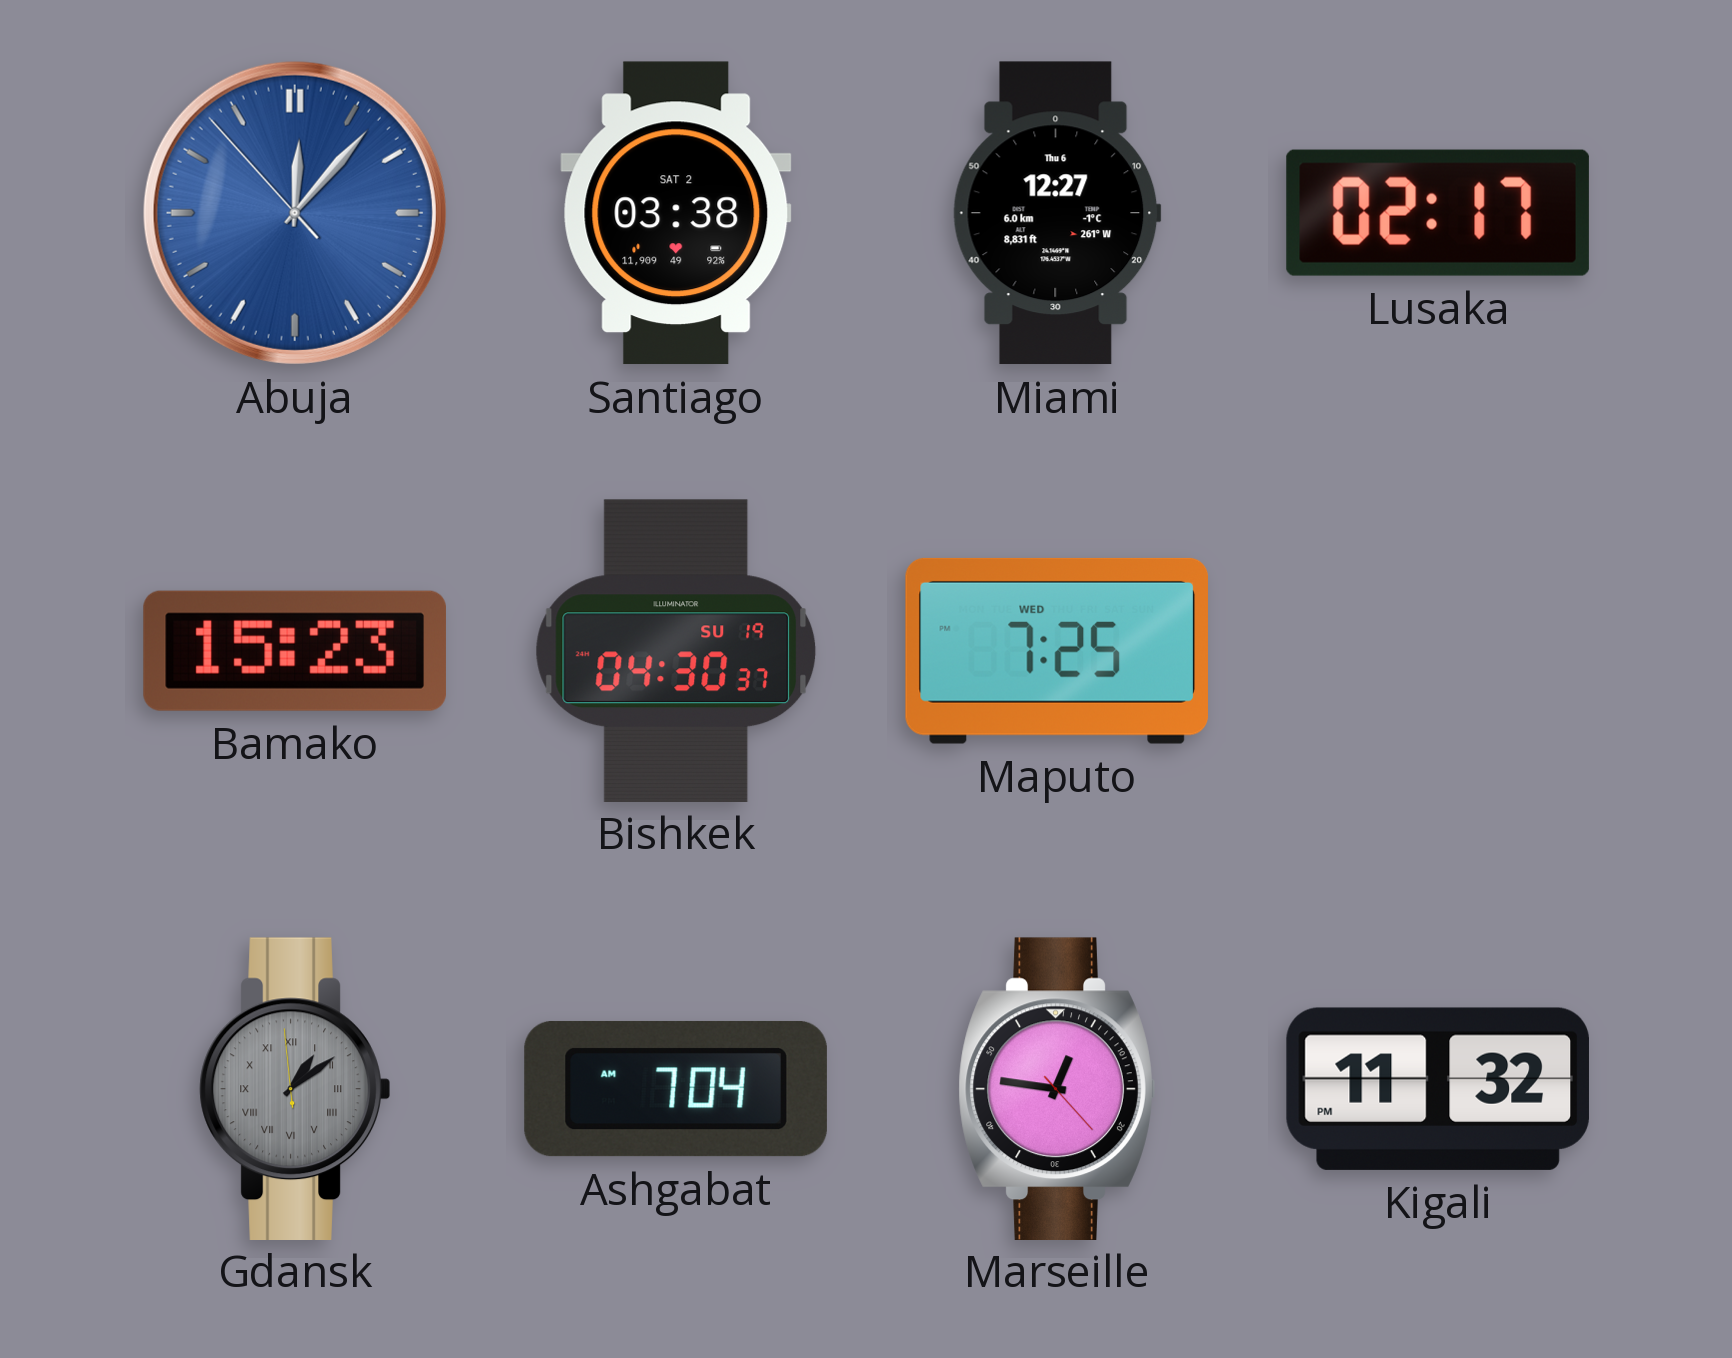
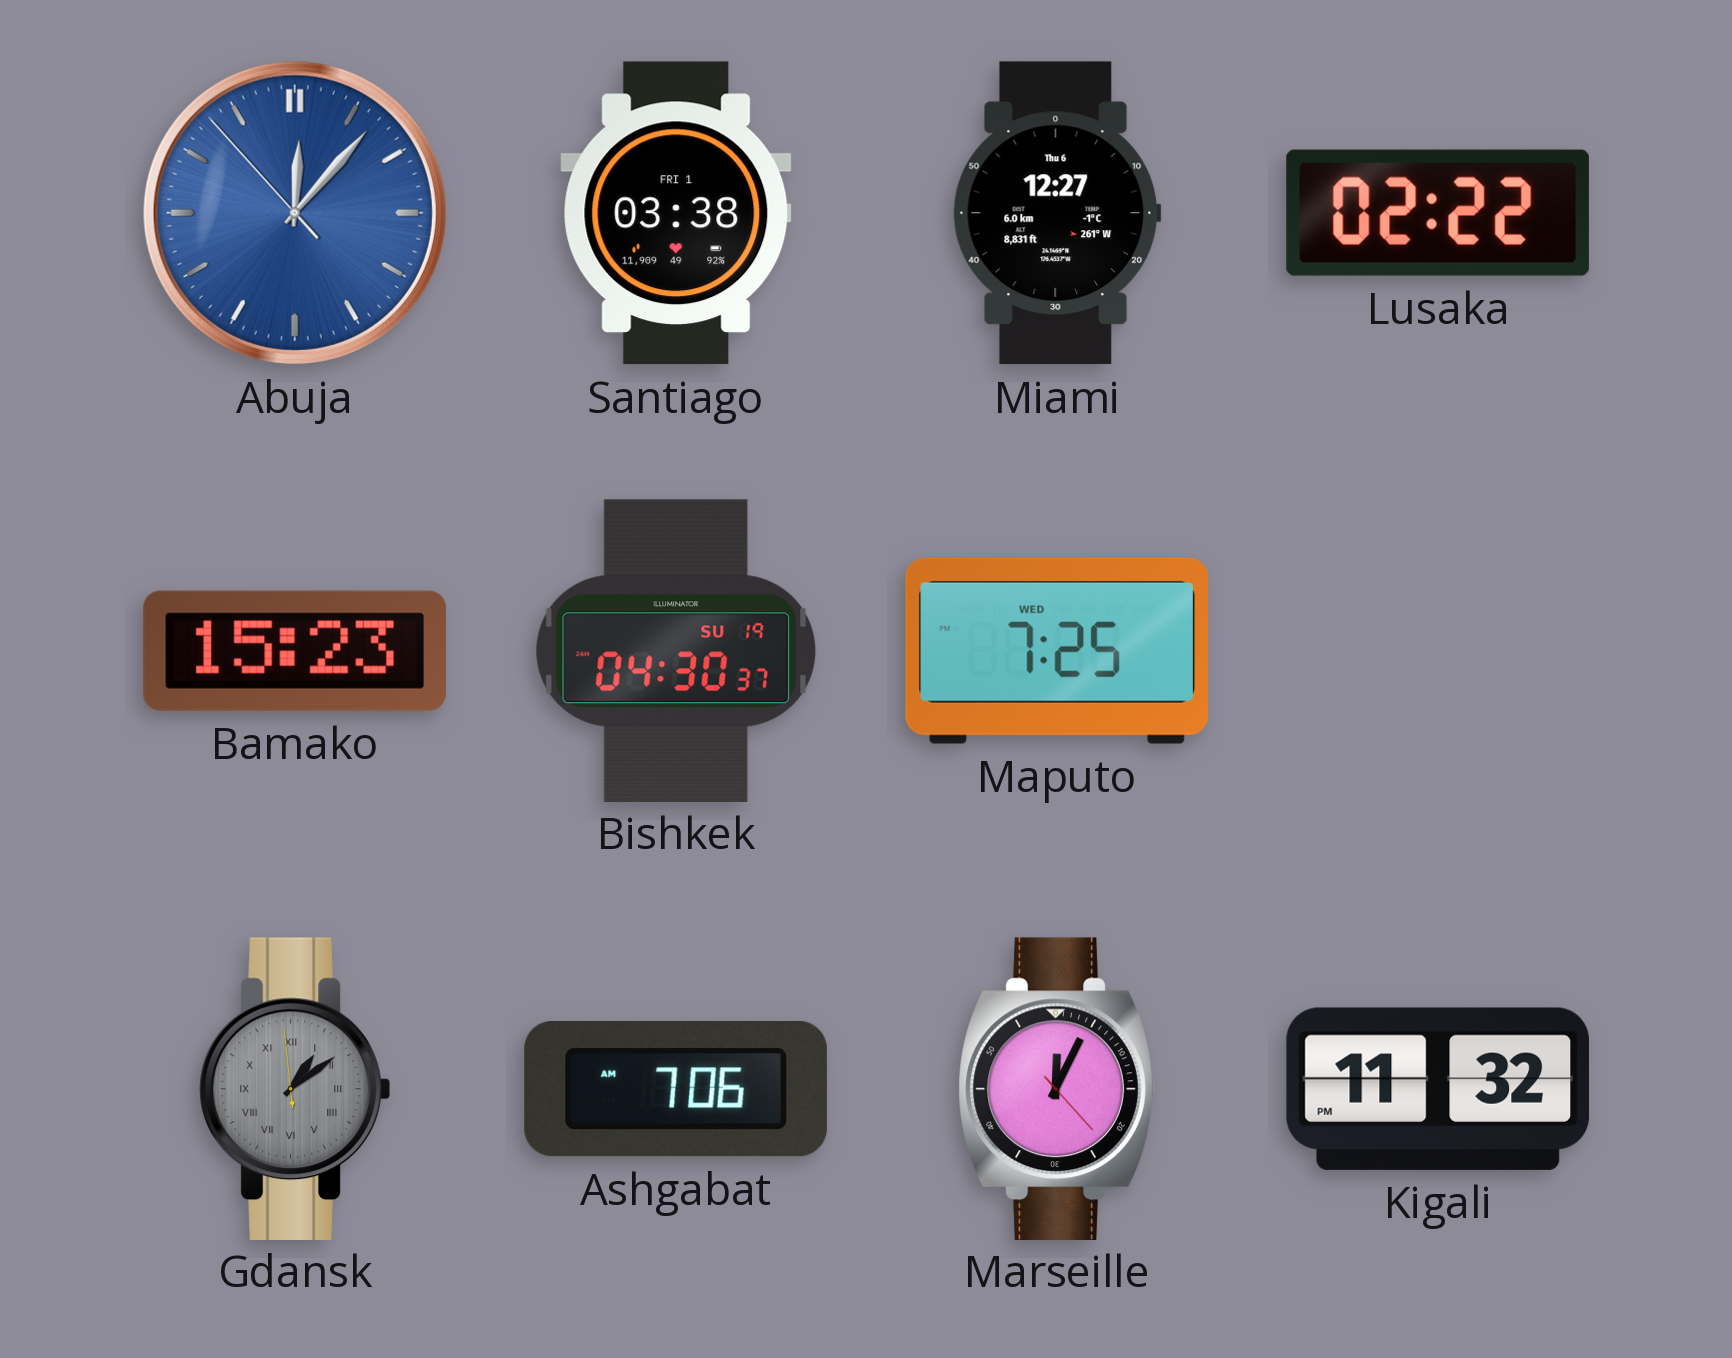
Santiago date: SAT 2 -> FRI 1
Lusaka: 02:17 -> 02:22
Ashgabat: 7:04 -> 7:06
Marseille: 12:46 -> 12:04
